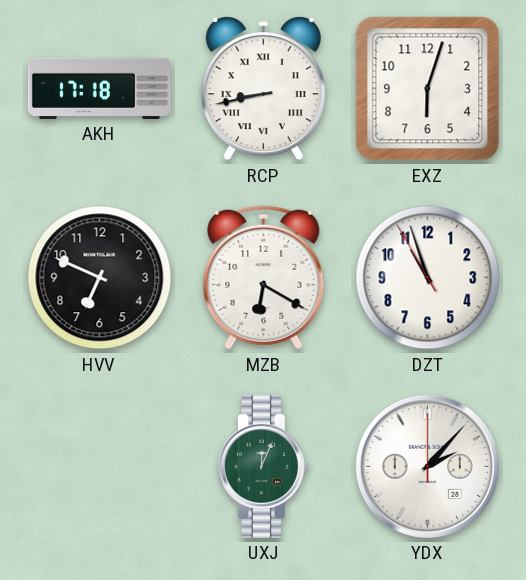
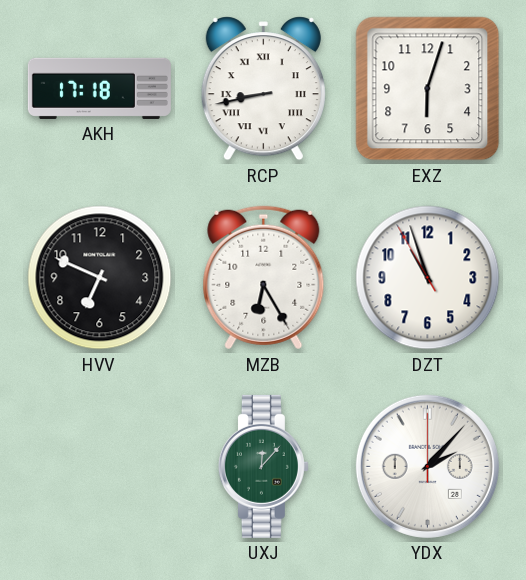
MZB: 6:20 -> 6:25
UXJ: 12:04 -> 12:07
